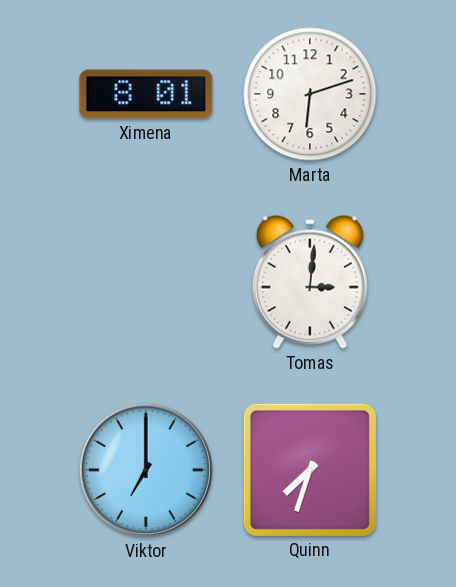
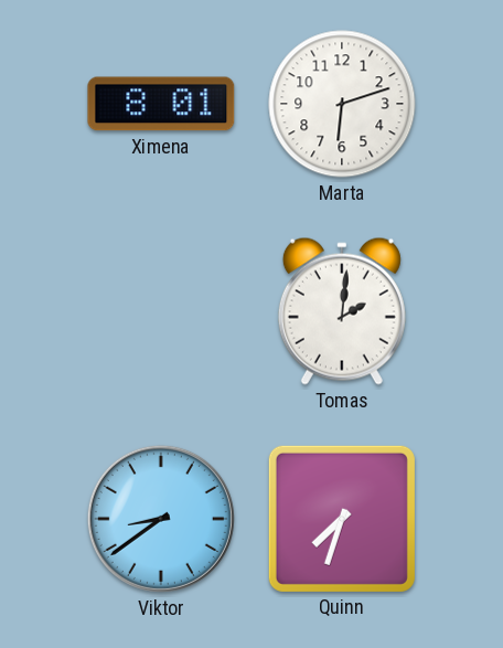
Tomas: 3:01 -> 2:01
Viktor: 7:00 -> 8:39
